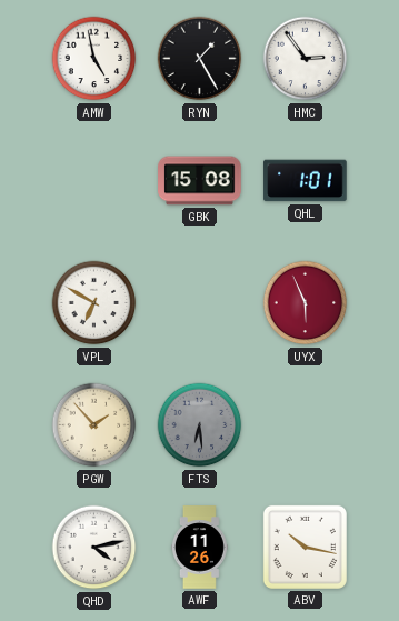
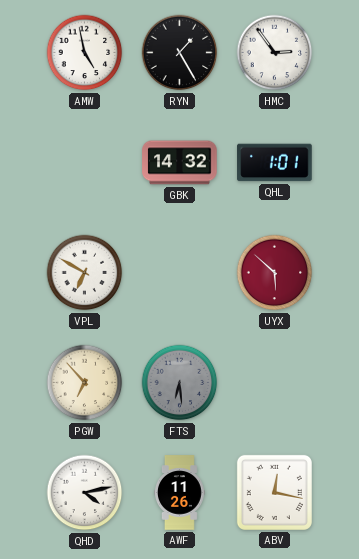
GBK: 15:08 -> 14:32
UYX: 5:56 -> 5:52
PGW: 1:53 -> 6:53
ABV: 10:17 -> 12:17
